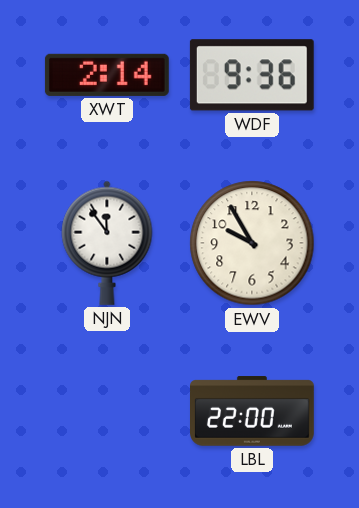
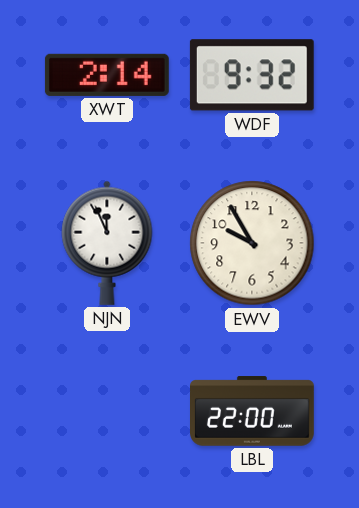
WDF: 9:36 -> 9:32
NJN: 11:54 -> 11:56
